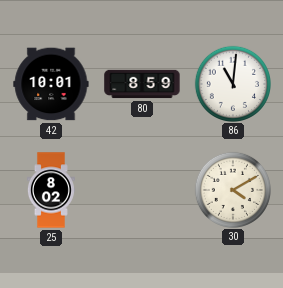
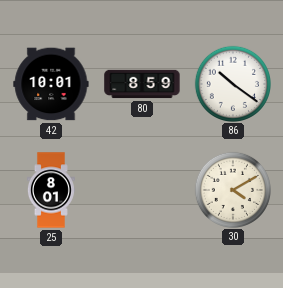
86: 11:01 -> 10:21
25: 8:02 -> 8:01
